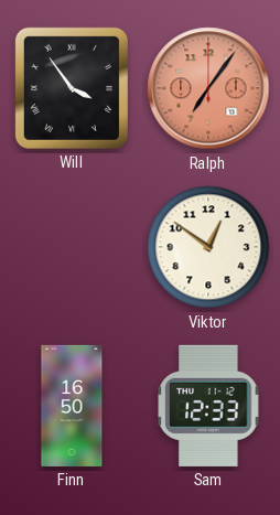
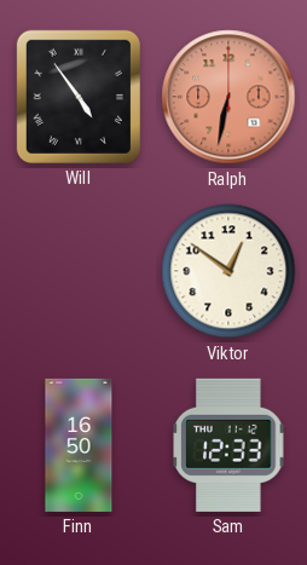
Will: 3:54 -> 4:54
Ralph: 7:06 -> 6:32
